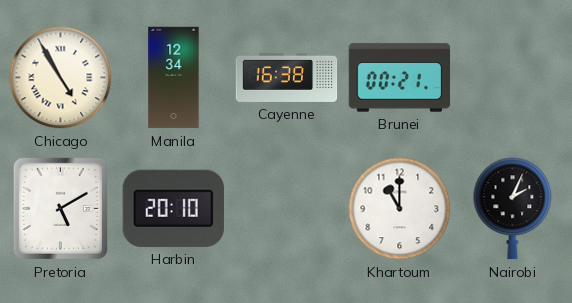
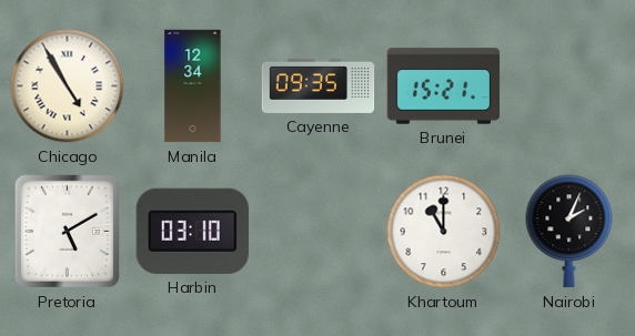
Cayenne: 16:38 -> 09:35
Brunei: 00:21 -> 15:21
Harbin: 20:10 -> 03:10
